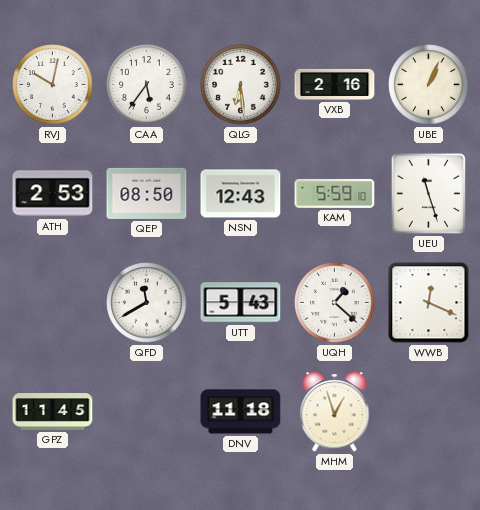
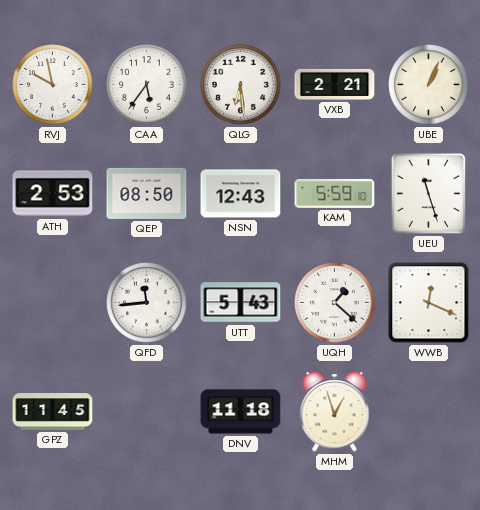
RVJ: 10:02 -> 9:58
VXB: 2:16 -> 2:21
QFD: 11:40 -> 11:44
